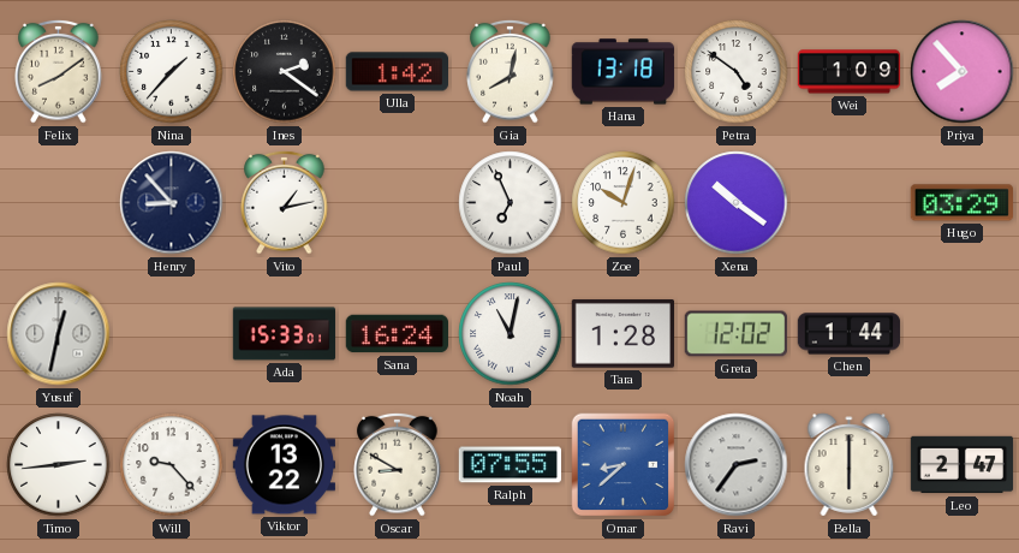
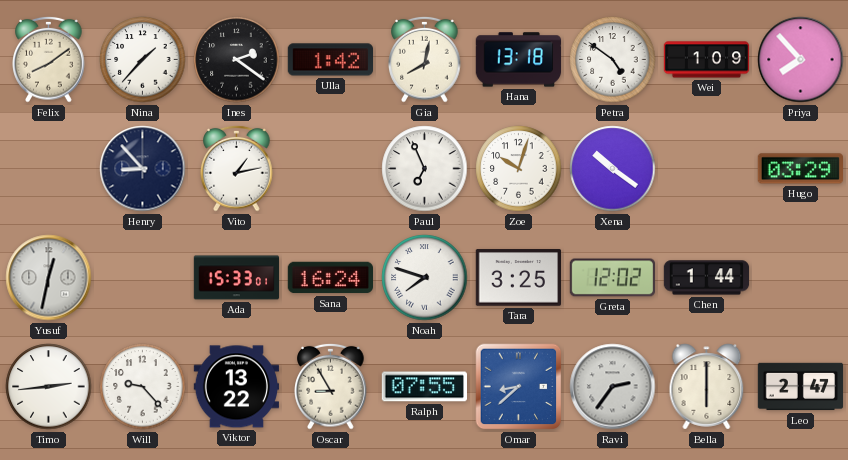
Noah: 11:02 -> 7:48
Tara: 1:28 -> 3:25
Oscar: 8:50 -> 8:55
